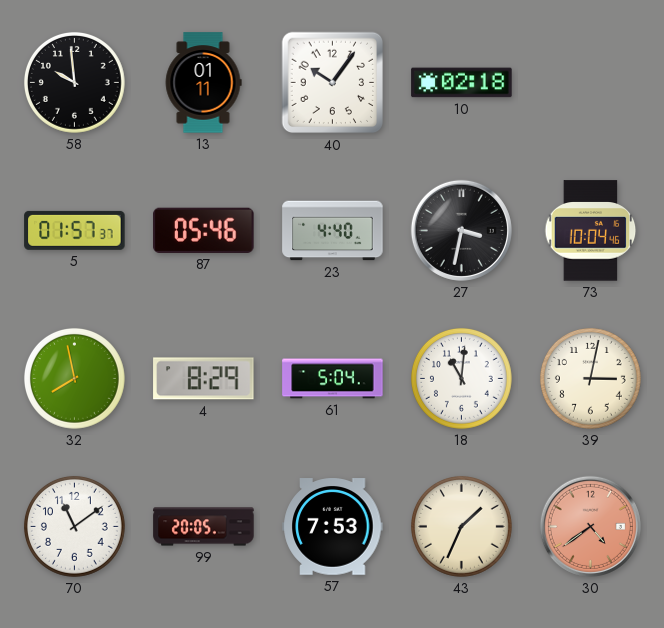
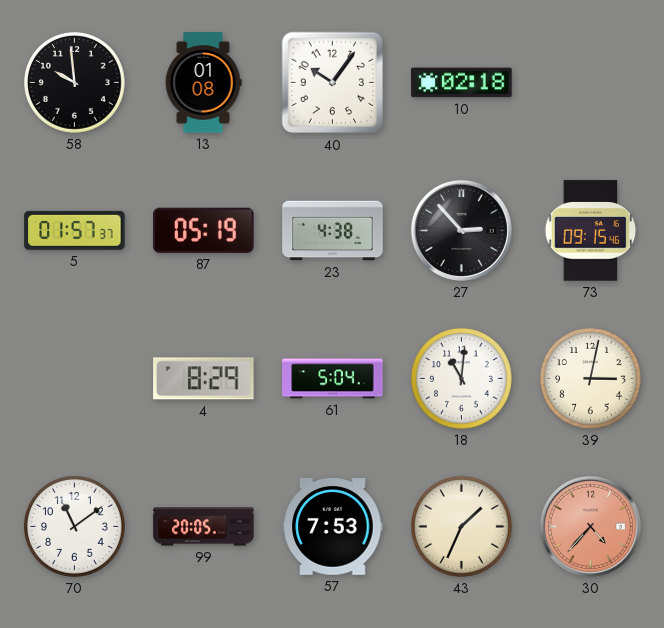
13: 01:11 -> 01:08
87: 05:46 -> 05:19
23: 4:40 -> 4:38
27: 3:32 -> 2:53
73: 10:04 -> 09:15
32: 7:58 -> none
30: 4:39 -> 4:37
